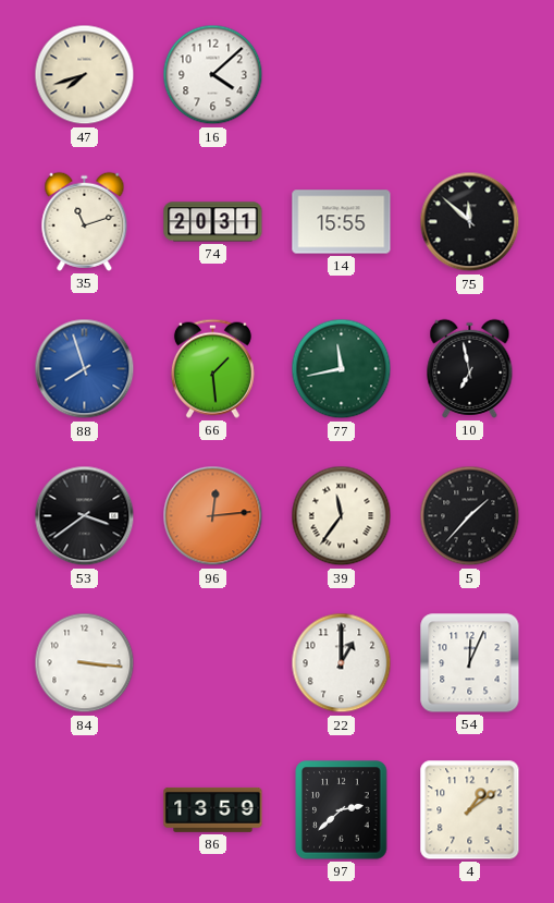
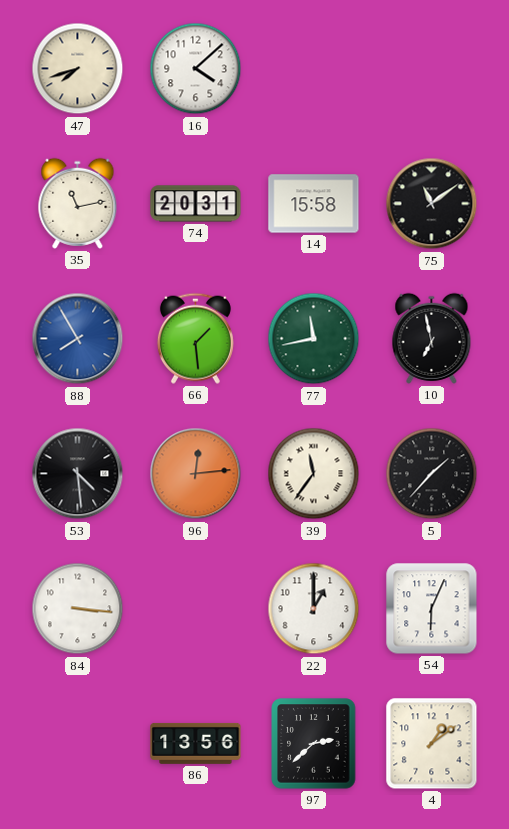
35: 11:12 -> 11:13
14: 15:55 -> 15:58
75: 11:52 -> 11:09
88: 7:57 -> 7:55
53: 3:39 -> 4:29
54: 12:04 -> 6:04
86: 13:59 -> 13:56
